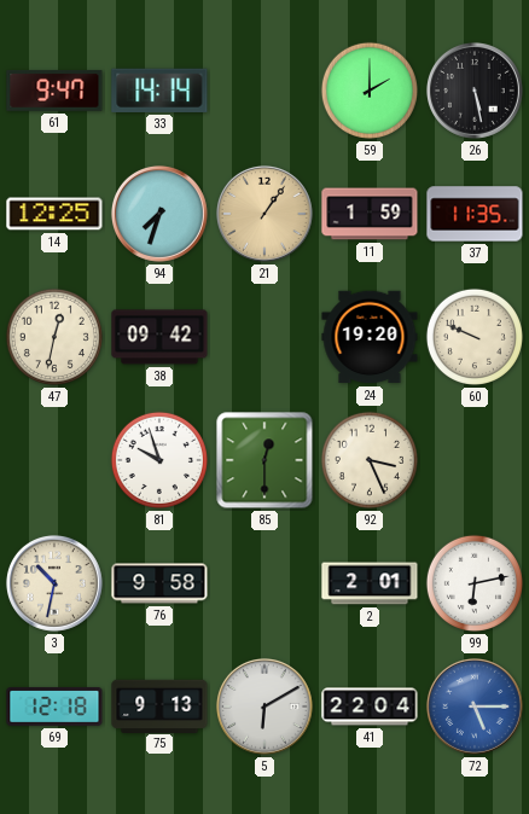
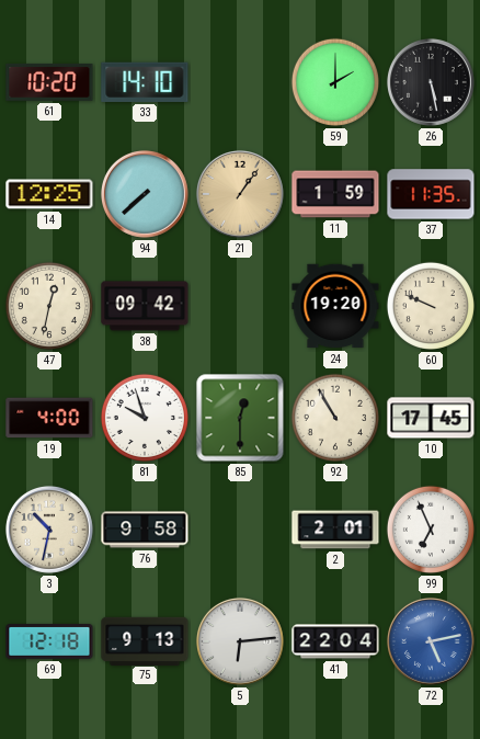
61: 9:47 -> 10:20
33: 14:14 -> 14:10
94: 7:33 -> 7:38
19: none -> 4:00
92: 3:26 -> 10:55
10: none -> 17:45
99: 6:13 -> 6:56
5: 6:10 -> 6:14
72: 5:15 -> 5:13
